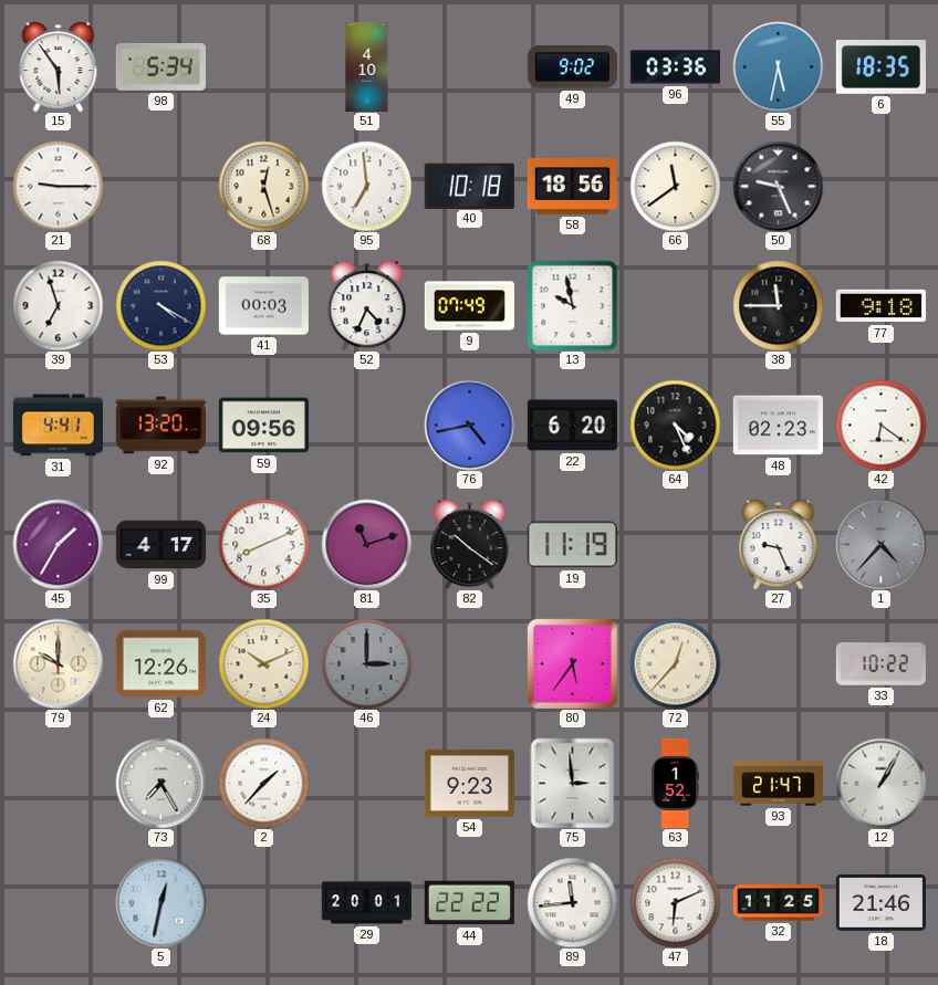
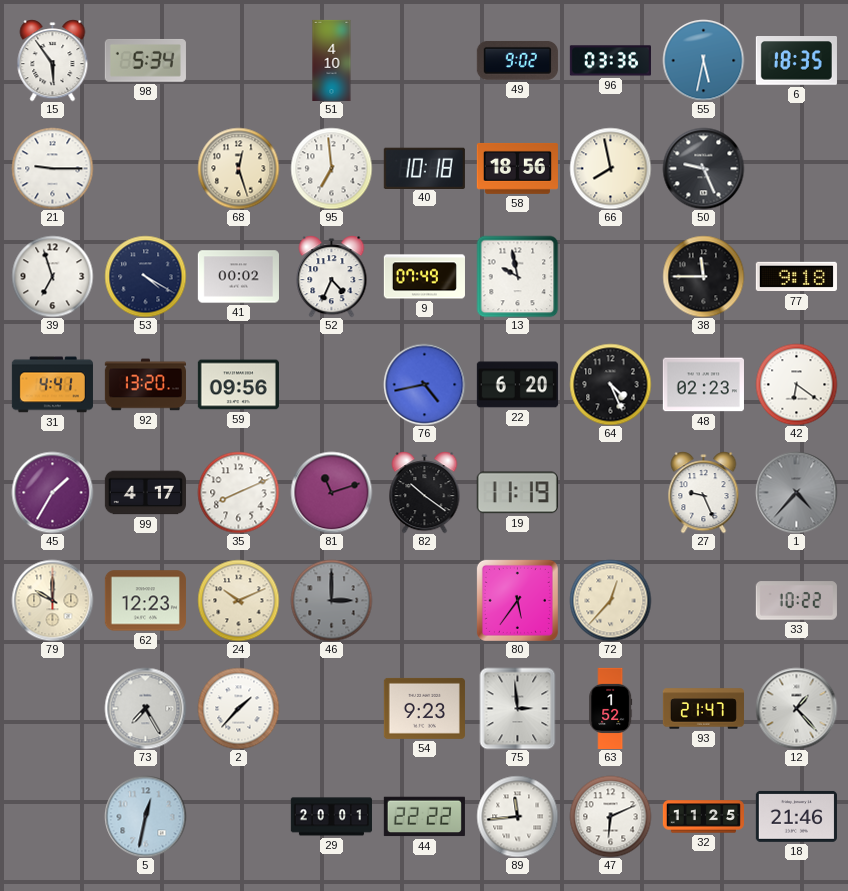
66: 11:39 -> 7:58
41: 00:03 -> 00:02
62: 12:26 -> 12:23
12: 1:05 -> 1:23
